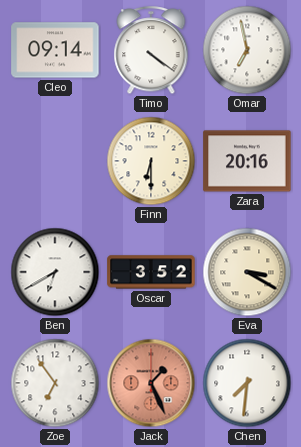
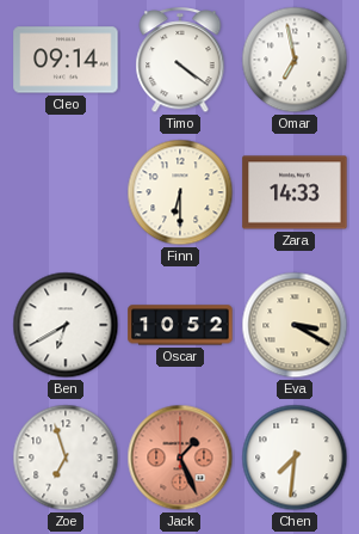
Zara: 20:16 -> 14:33
Oscar: 3:52 -> 10:52
Zoe: 6:54 -> 6:57
